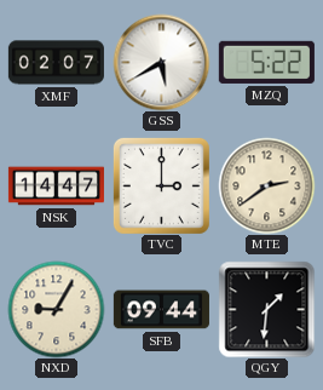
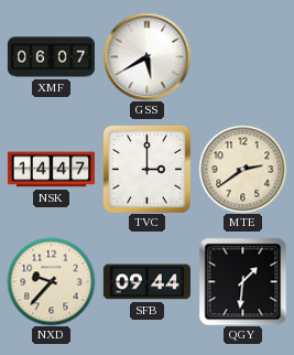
XMF: 02:07 -> 06:07
MZQ: 5:22 -> none
NXD: 9:05 -> 9:37
